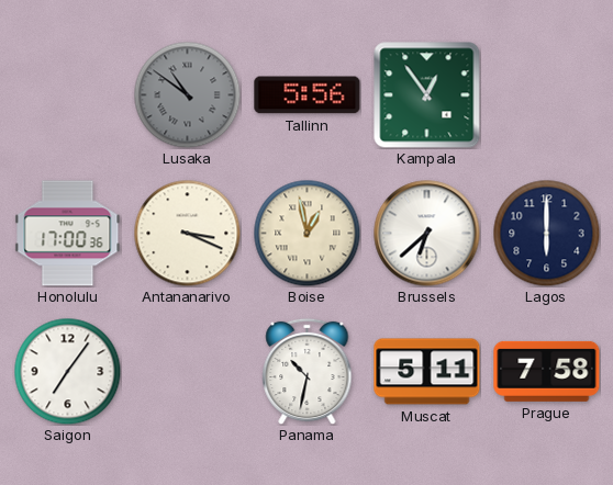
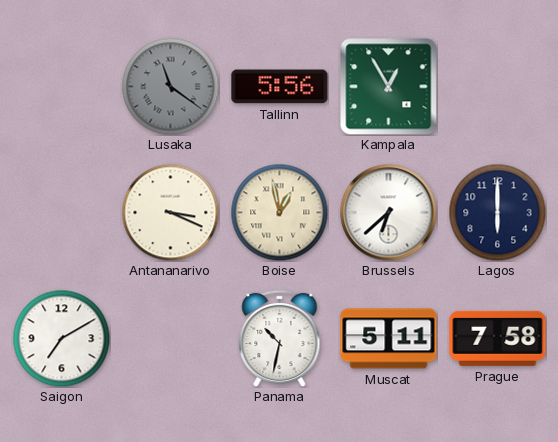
Lusaka: 10:51 -> 11:21
Kampala: 12:54 -> 12:55
Honolulu: 17:00 -> none
Saigon: 7:06 -> 7:10
